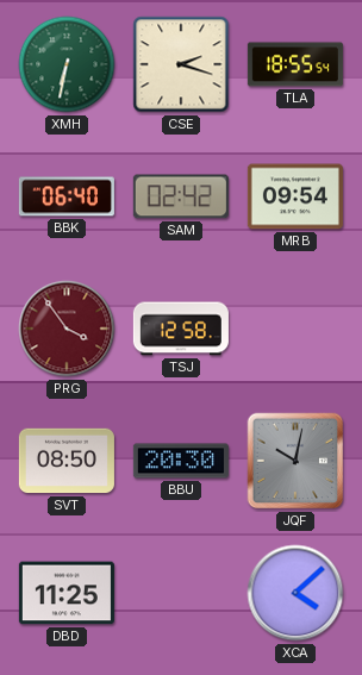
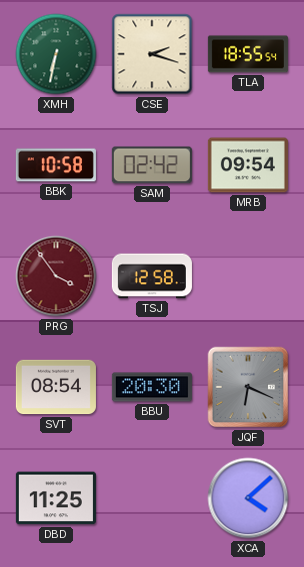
BBK: 06:40 -> 10:58
SVT: 08:50 -> 08:54
JQF: 10:02 -> 6:19
